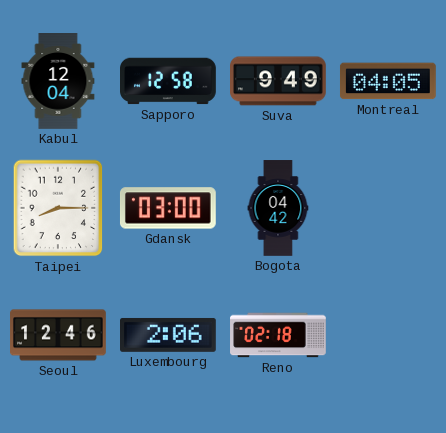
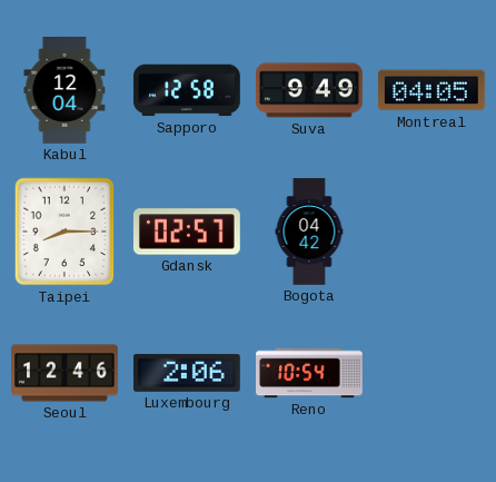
Gdansk: 03:00 -> 02:57
Reno: 02:18 -> 10:54
